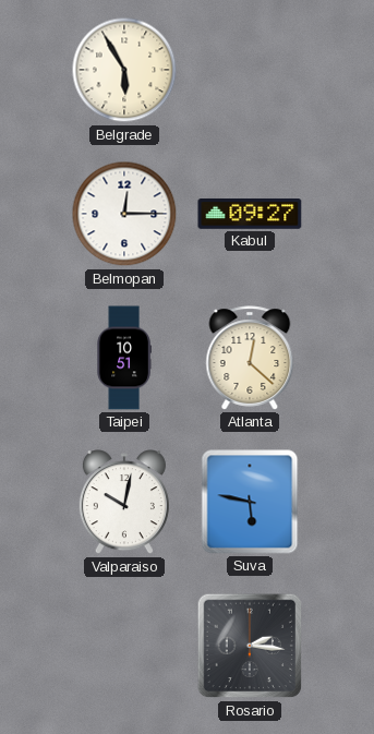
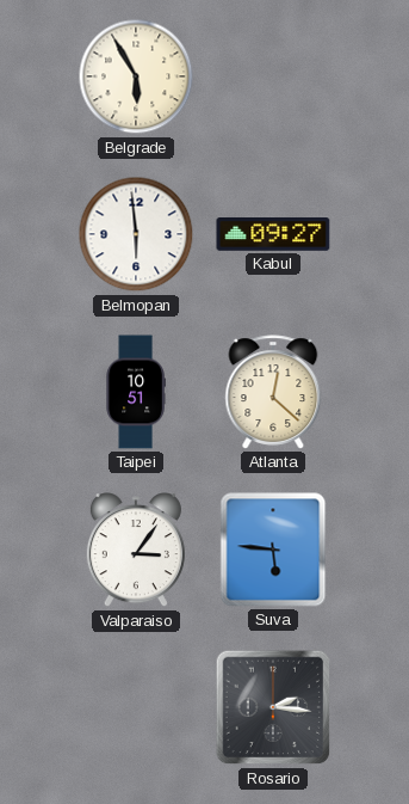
Belmopan: 12:15 -> 5:59
Valparaiso: 10:02 -> 3:06
Suva: 5:47 -> 5:46
